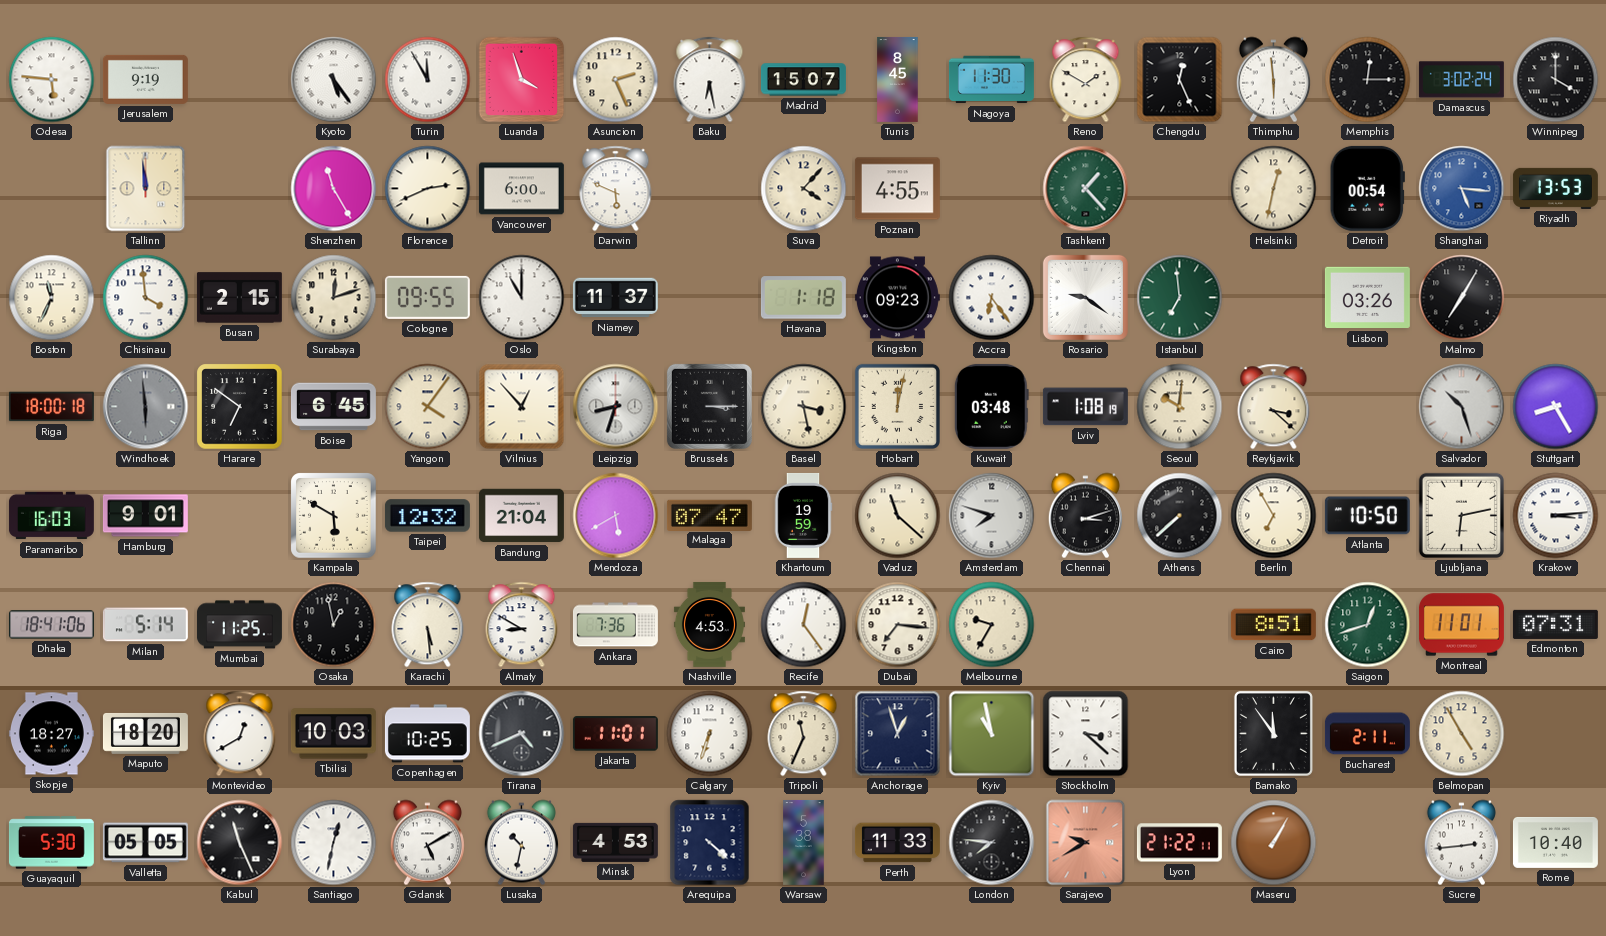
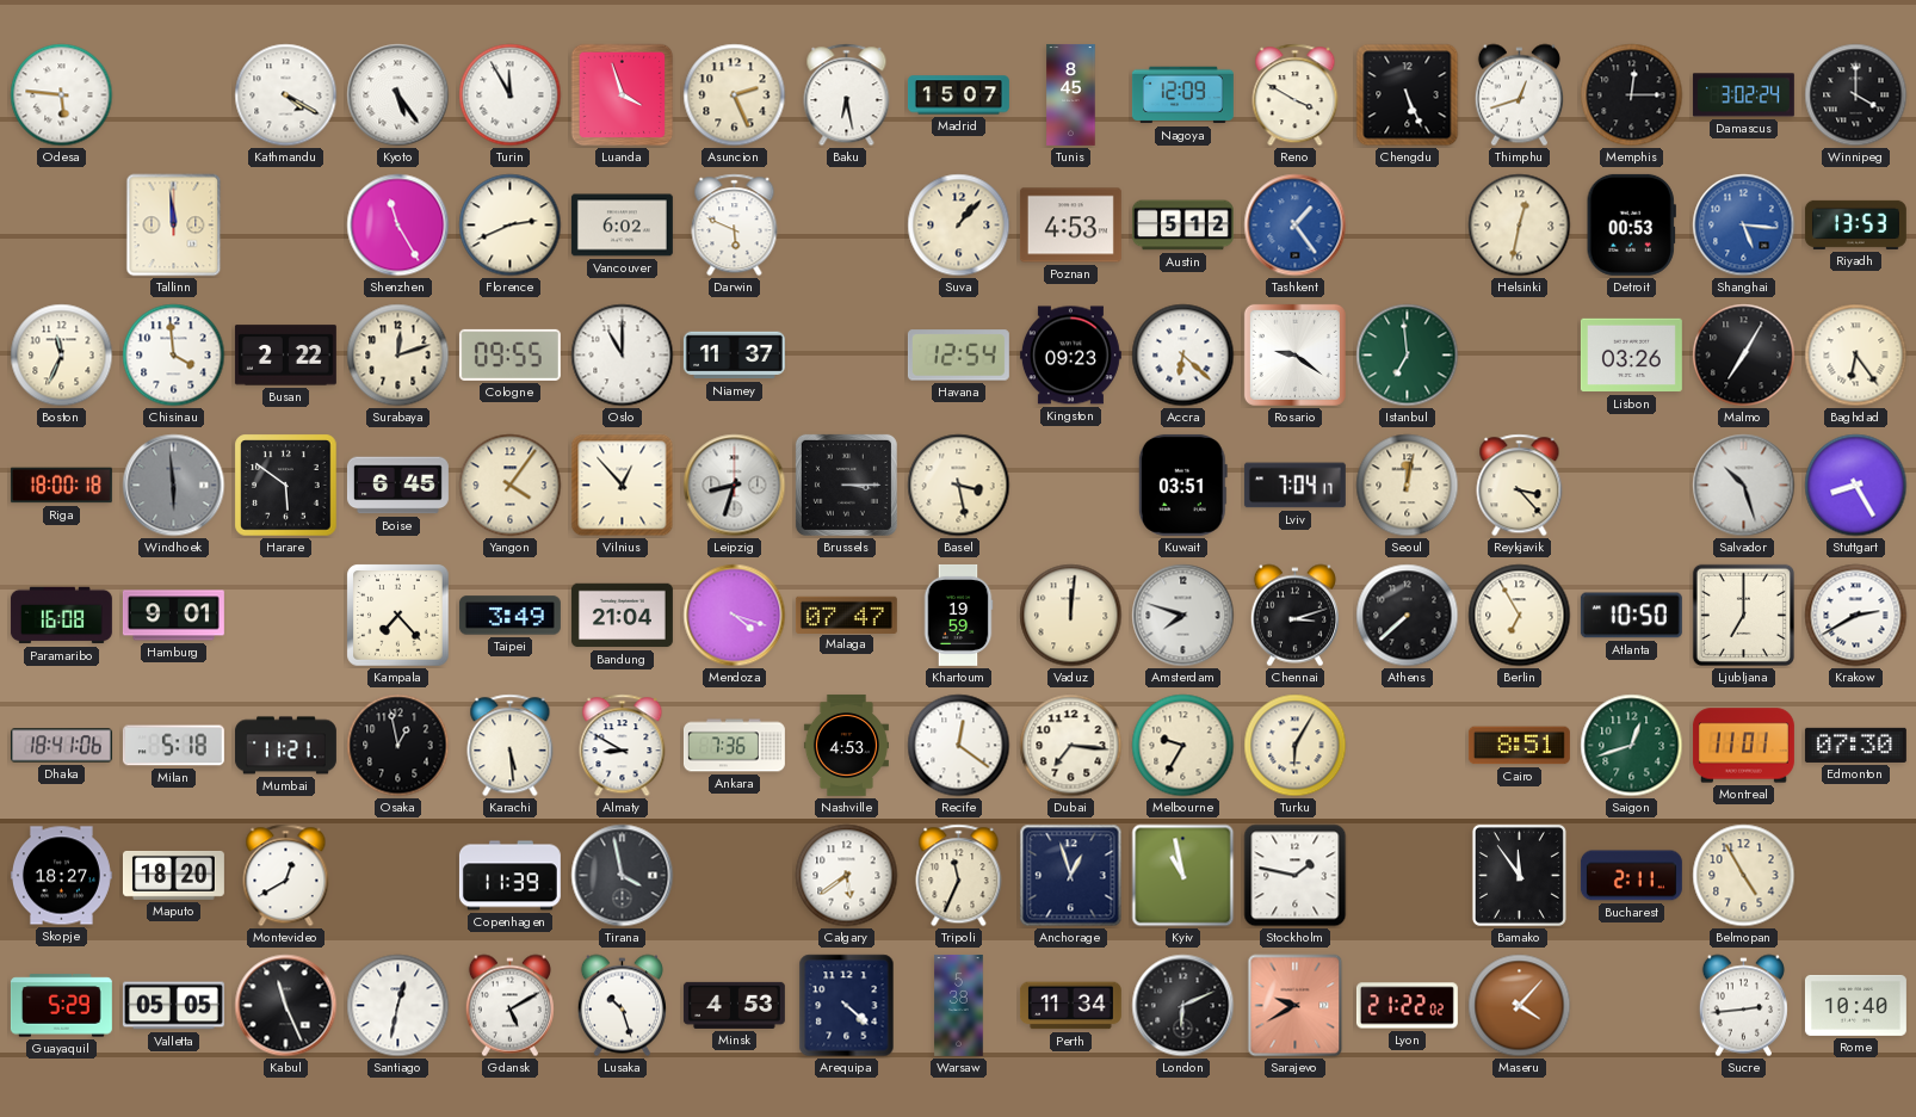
Jerusalem: 9:19 -> none
Kathmandu: none -> 4:20
Nagoya: 11:30 -> 12:09
Reno: 1:50 -> 3:50
Chengdu: 12:26 -> 5:26
Thimphu: 5:59 -> 12:42
Vancouver: 6:00 -> 6:02
Suva: 4:07 -> 1:07
Poznan: 4:55 -> 4:53
Austin: none -> 5:12
Tashkent: 1:23 -> 1:24
Tashkent dial: green -> blue
Detroit: 00:54 -> 00:53
Busan: 2:15 -> 2:22
Havana: 1:18 -> 12:54
Accra: 6:24 -> 6:22
Baghdad: none -> 6:24
Harare: 6:51 -> 5:51
Hobart: 12:02 -> none
Kuwait: 03:48 -> 03:51
Lviv: 1:08 -> 7:04
Seoul: 10:01 -> 12:02
Reykjavik: 3:22 -> 3:23
Paramaribo: 16:03 -> 16:08
Kampala: 5:50 -> 7:23
Taipei: 12:32 -> 3:49
Mendoza: 5:40 -> 4:18
Vaduz: 11:22 -> 12:01
Ljubljana: 6:13 -> 7:00
Krakow: 3:14 -> 2:40
Milan: 5:14 -> 5:18
Mumbai: 11:25 -> 11:21
Recife: 12:24 -> 12:21
Turku: none -> 6:05
Edmonton: 07:31 -> 07:30
Tbilisi: 10:03 -> none
Copenhagen: 10:25 -> 11:39
Tirana: 4:41 -> 3:58
Jakarta: 11:01 -> none
Calgary: 6:33 -> 5:39
Stockholm: 3:22 -> 1:47
Guayaquil: 5:30 -> 5:29
Lusaka: 10:32 -> 10:27
Perth: 11:33 -> 11:34
London: 7:46 -> 6:11
Lyon: 21:22:11 -> 21:22:02
Maseru: 1:05 -> 4:07
